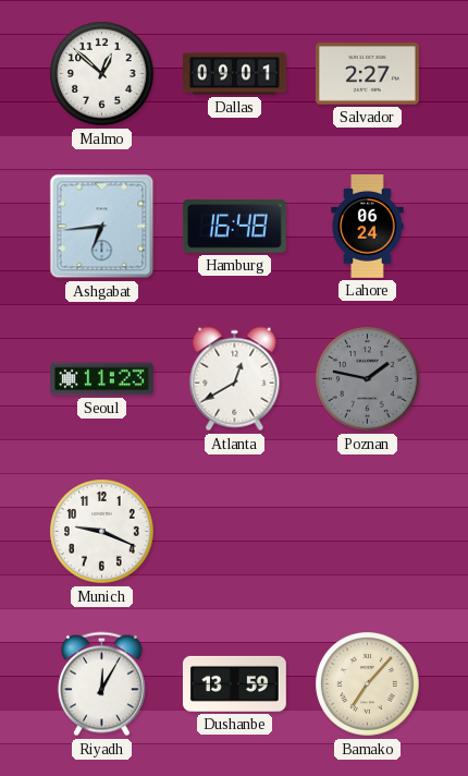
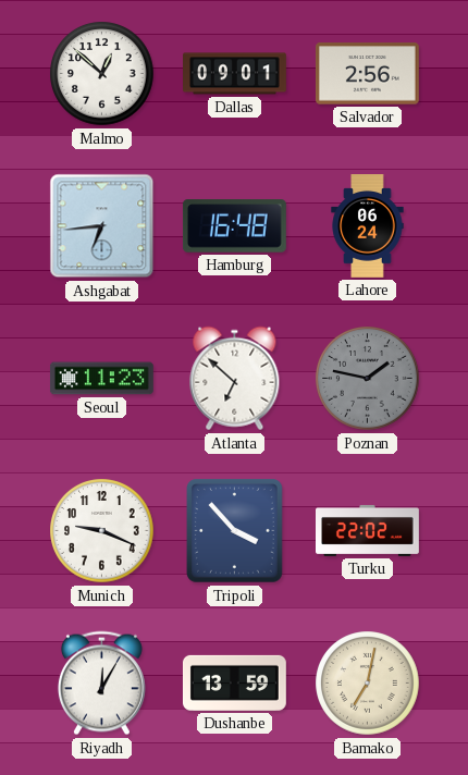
Salvador: 2:27 -> 2:56
Atlanta: 12:40 -> 6:52
Tripoli: none -> 3:53
Turku: none -> 22:02
Bamako: 7:07 -> 7:02
